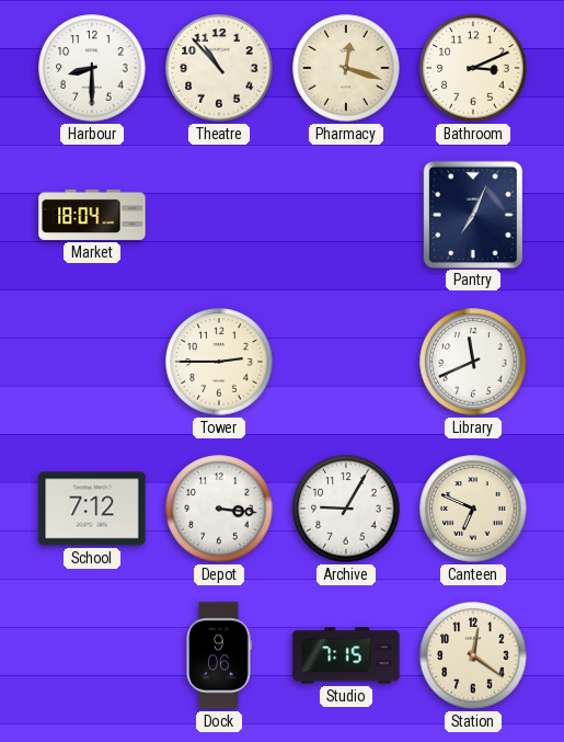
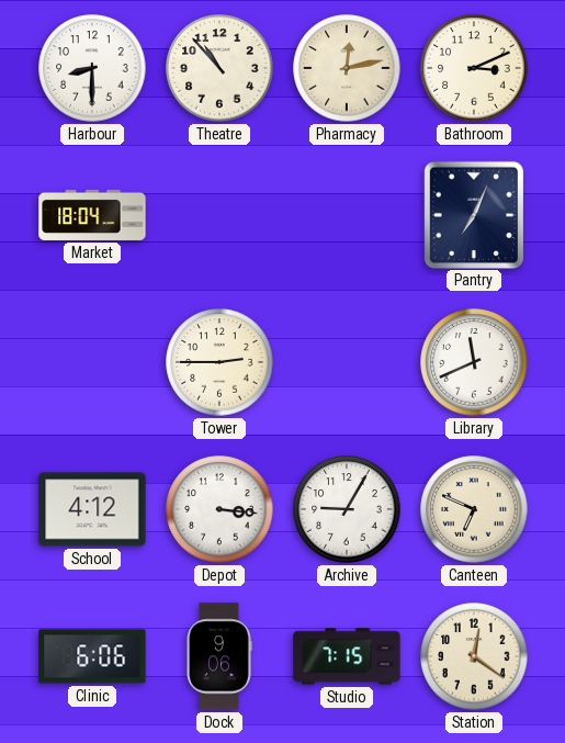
Pharmacy: 12:18 -> 12:13
School: 7:12 -> 4:12
Clinic: none -> 6:06
